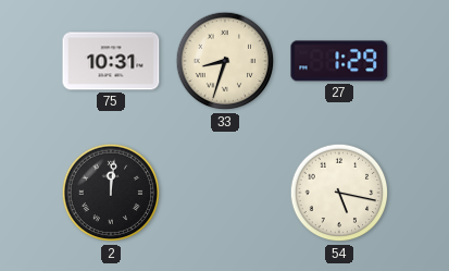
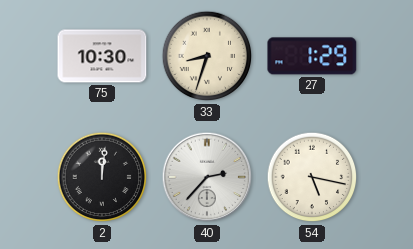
75: 10:31 -> 10:30
40: none -> 2:37
